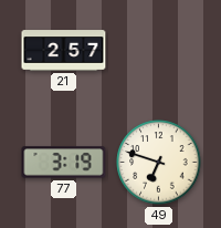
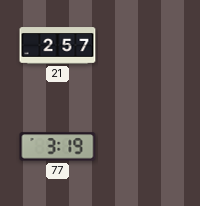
49: 6:48 -> none
